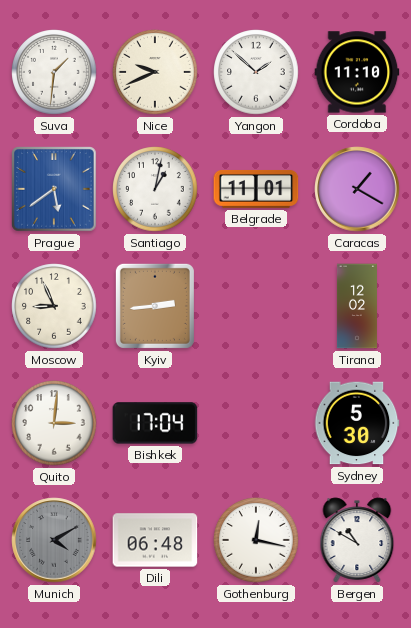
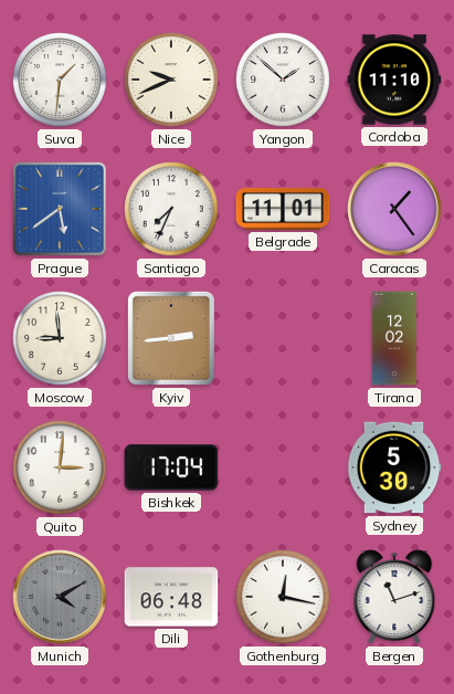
Santiago: 1:02 -> 7:34
Caracas: 1:20 -> 1:24
Moscow: 8:56 -> 8:59
Bergen: 10:50 -> 11:12
